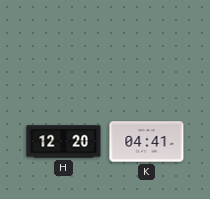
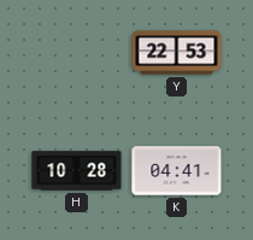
Y: none -> 22:53
H: 12:20 -> 10:28
